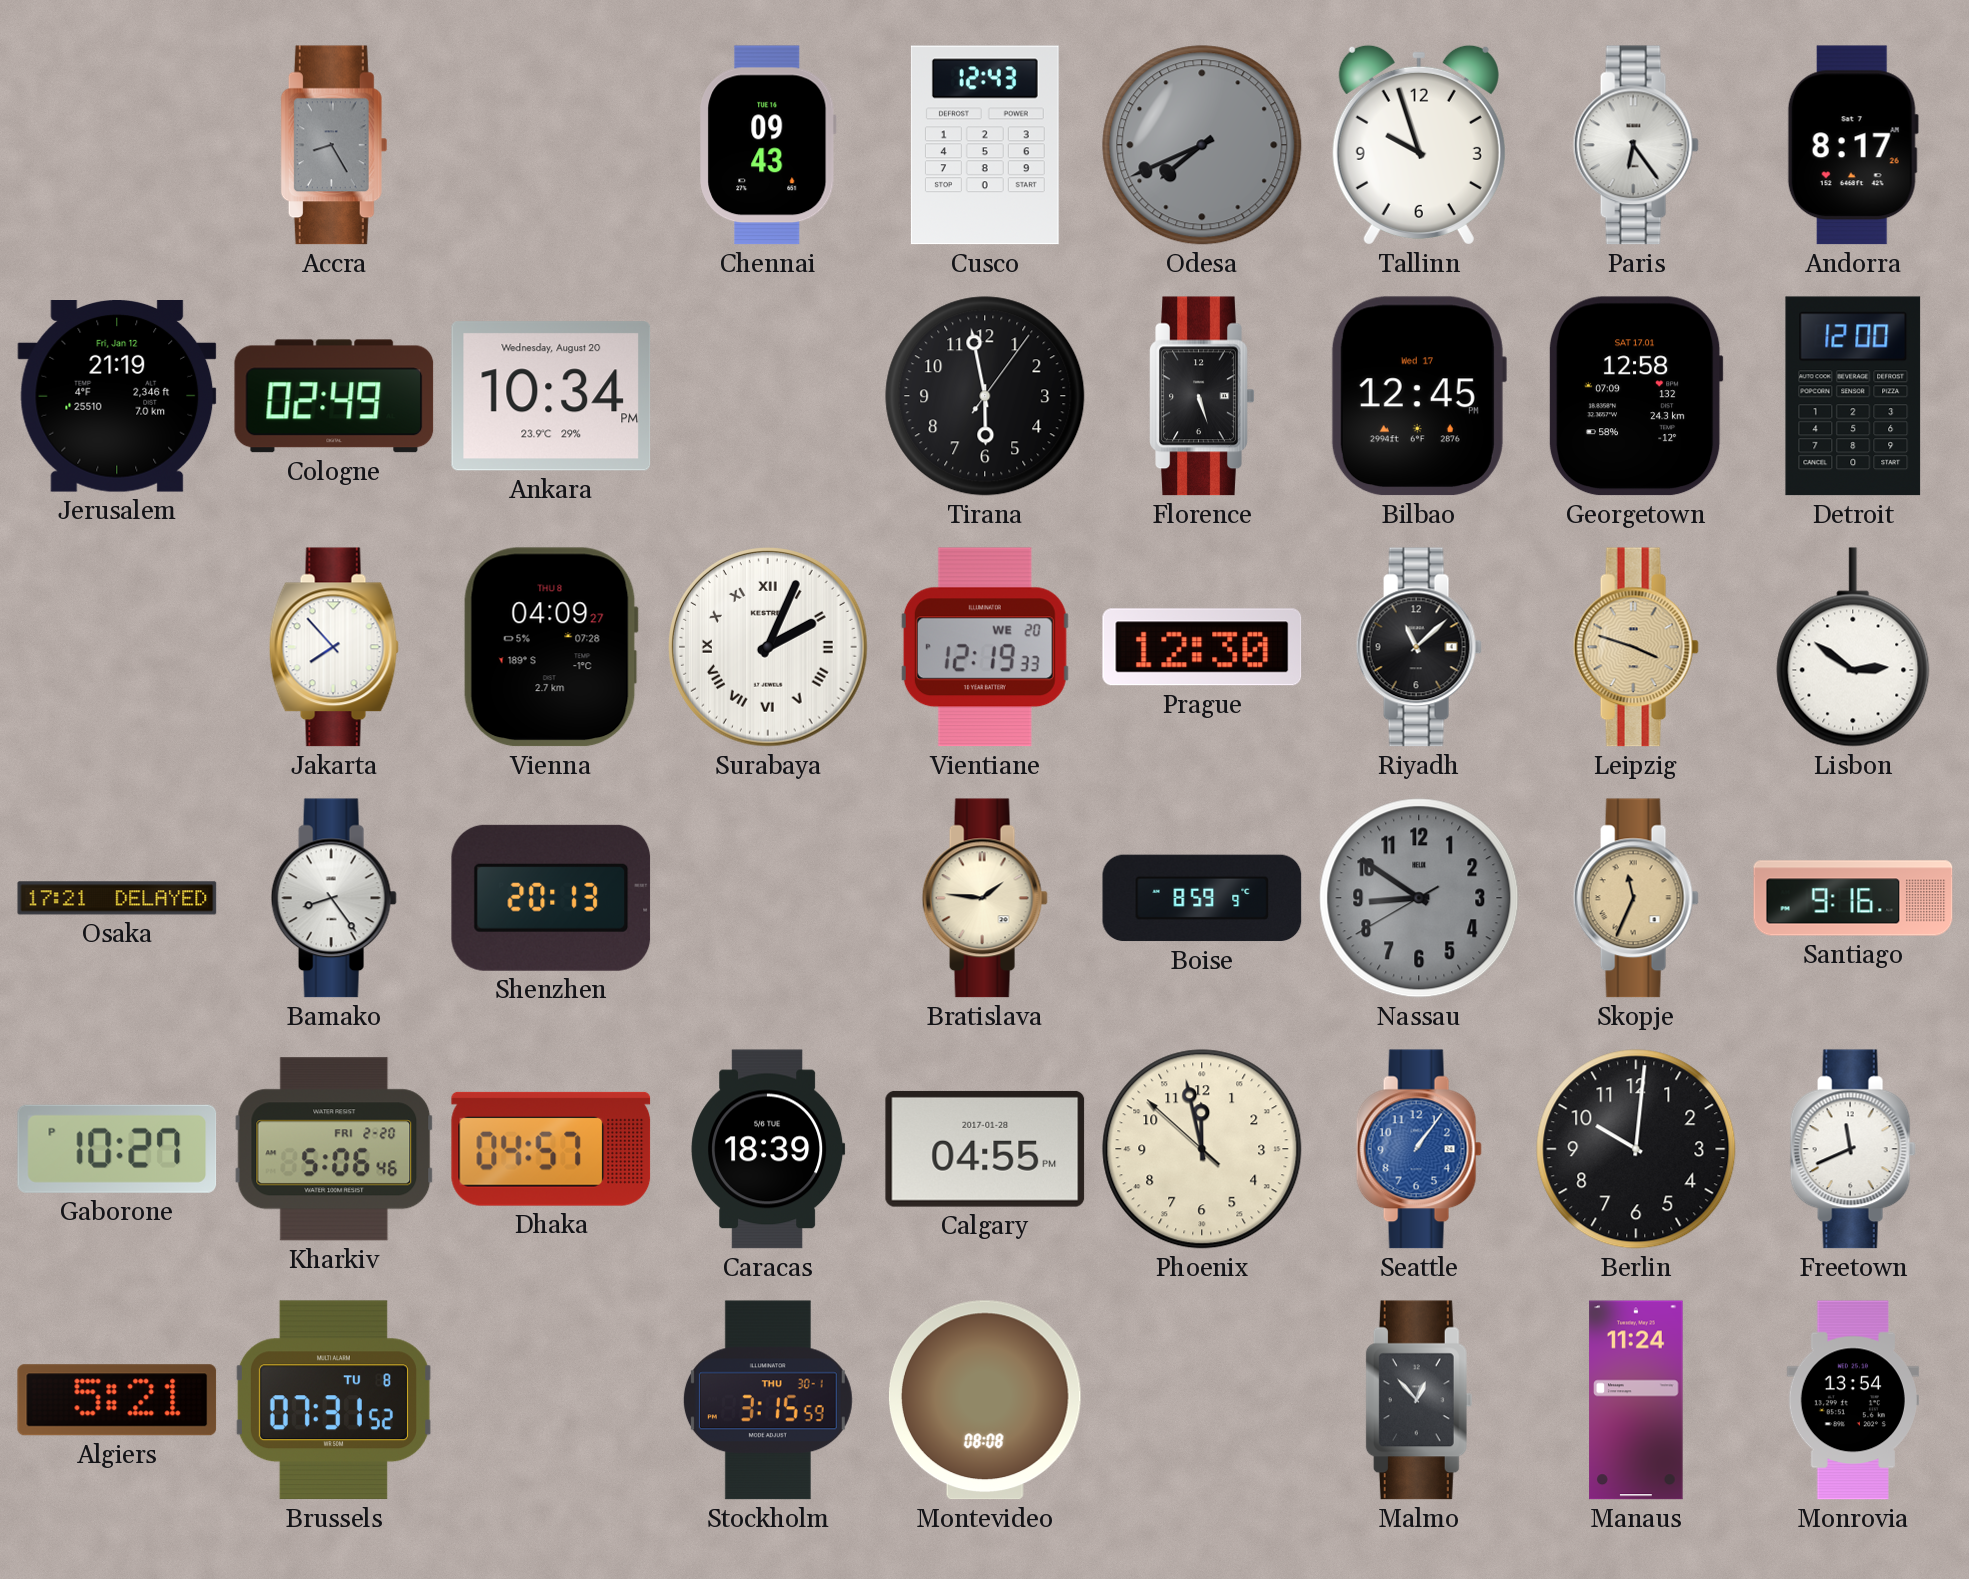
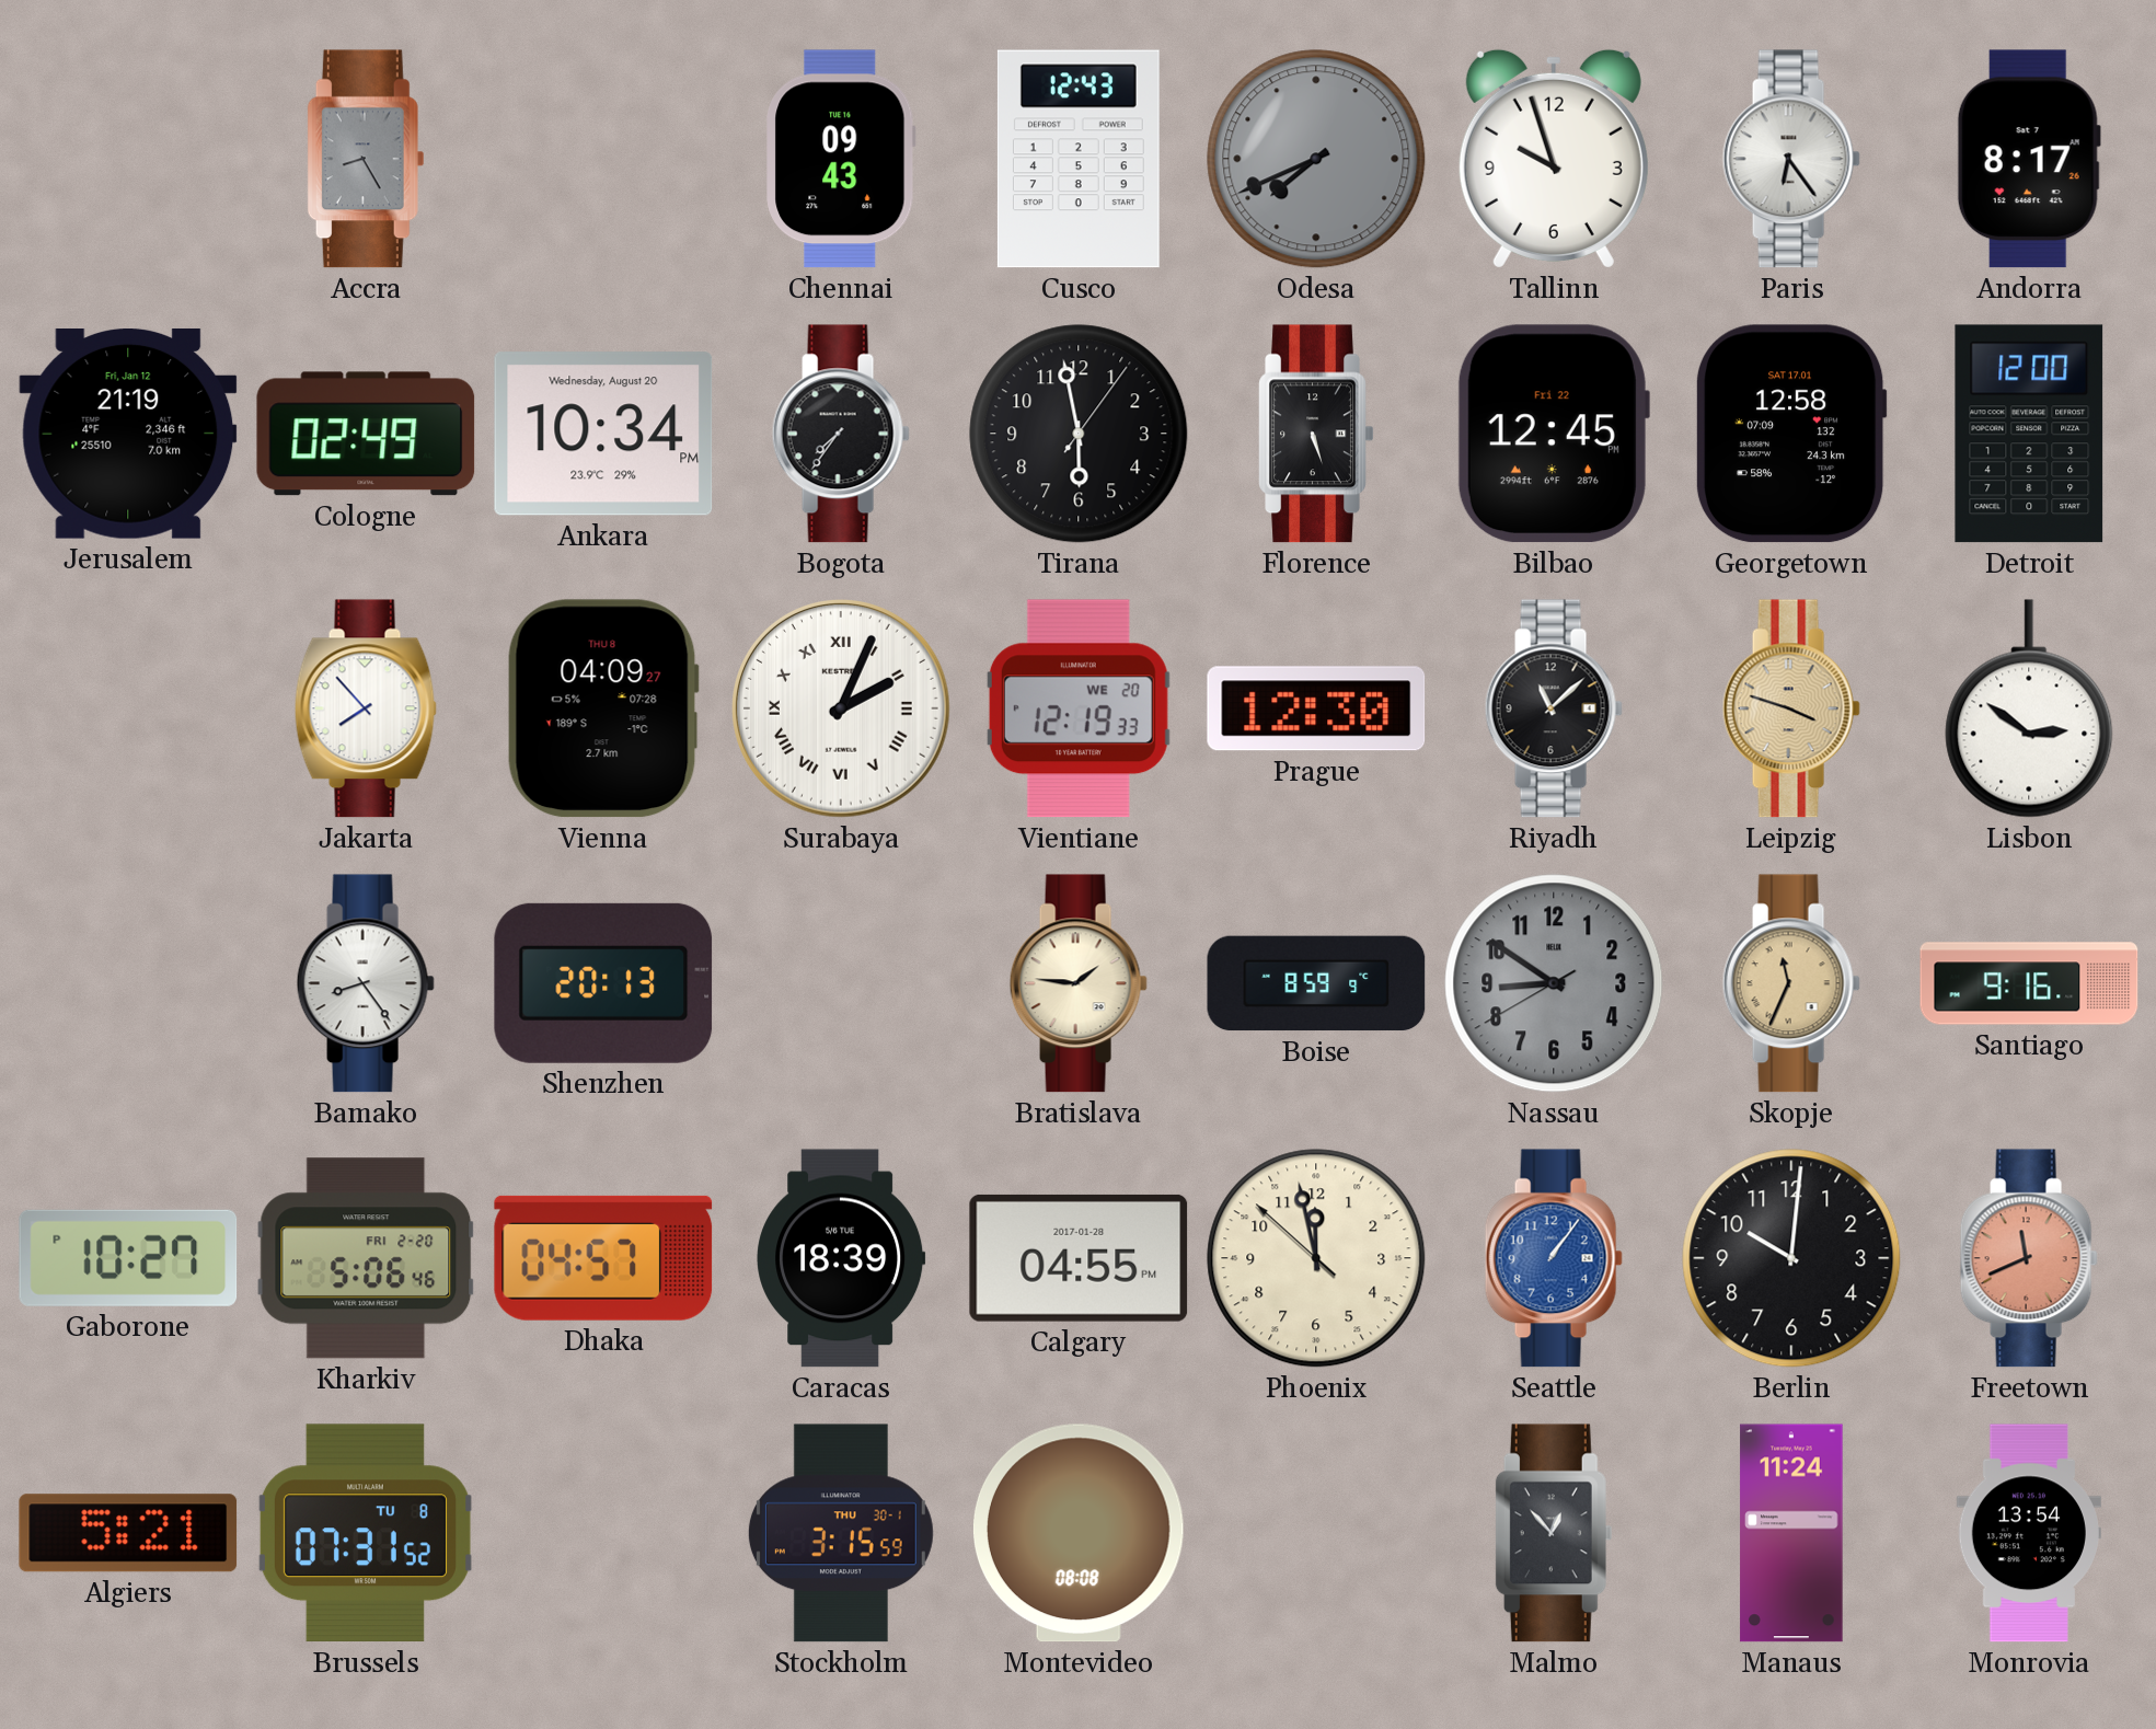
Bogota: none -> 7:36
Bilbao date: Wed 17 -> Fri 22
Osaka: 17:21 -> none
Freetown dial: white -> salmon
